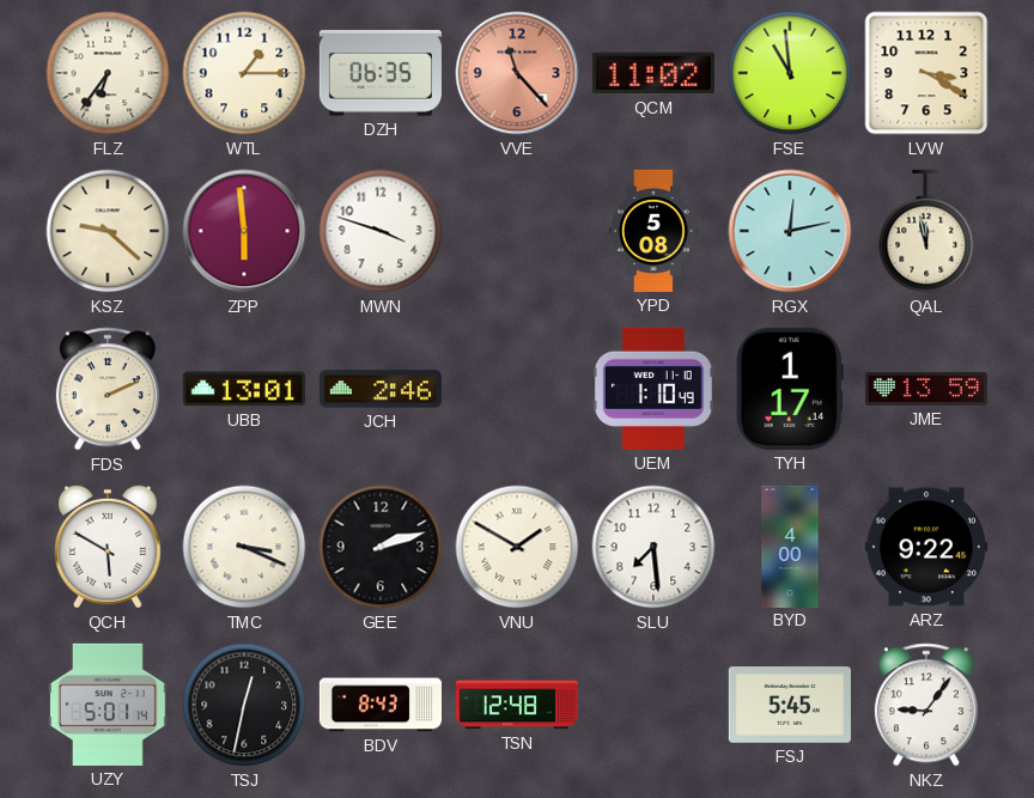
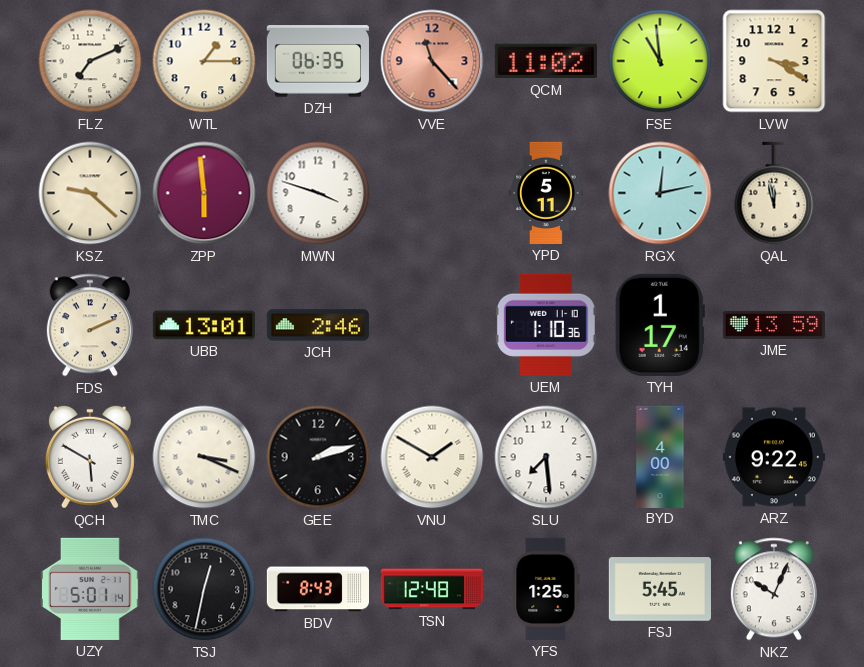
FLZ: 6:36 -> 7:11
YPD: 5:08 -> 5:11
UEM: 1:10:49 -> 1:10:36
YFS: none -> 1:25
NKZ: 9:06 -> 10:04
